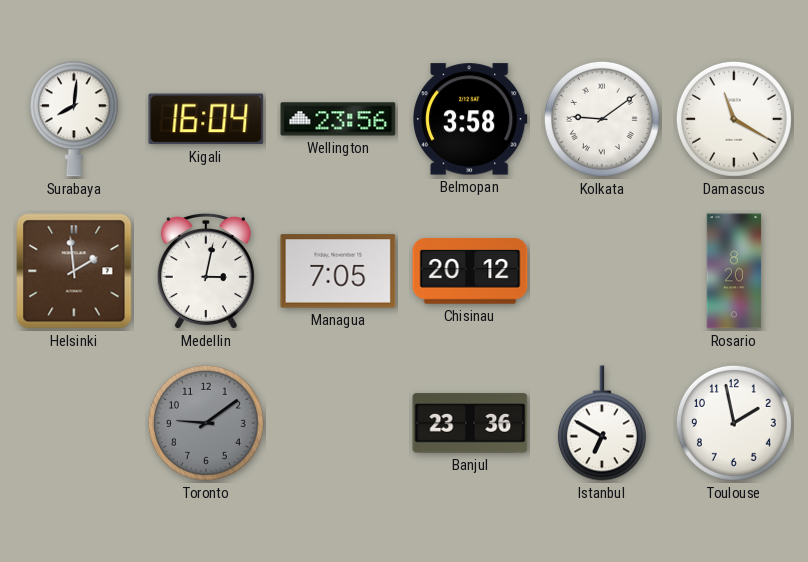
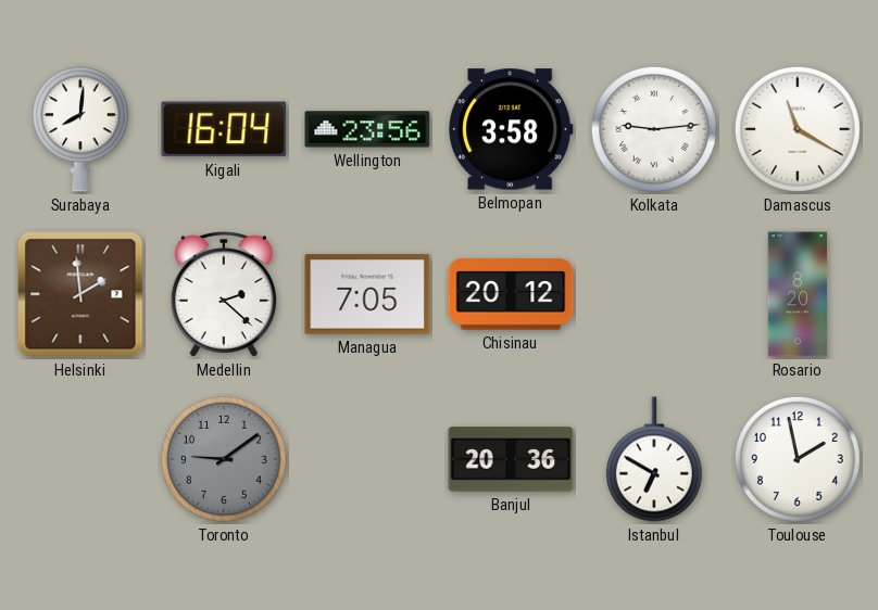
Kolkata: 9:09 -> 9:14
Medellin: 3:02 -> 2:22
Banjul: 23:36 -> 20:36
